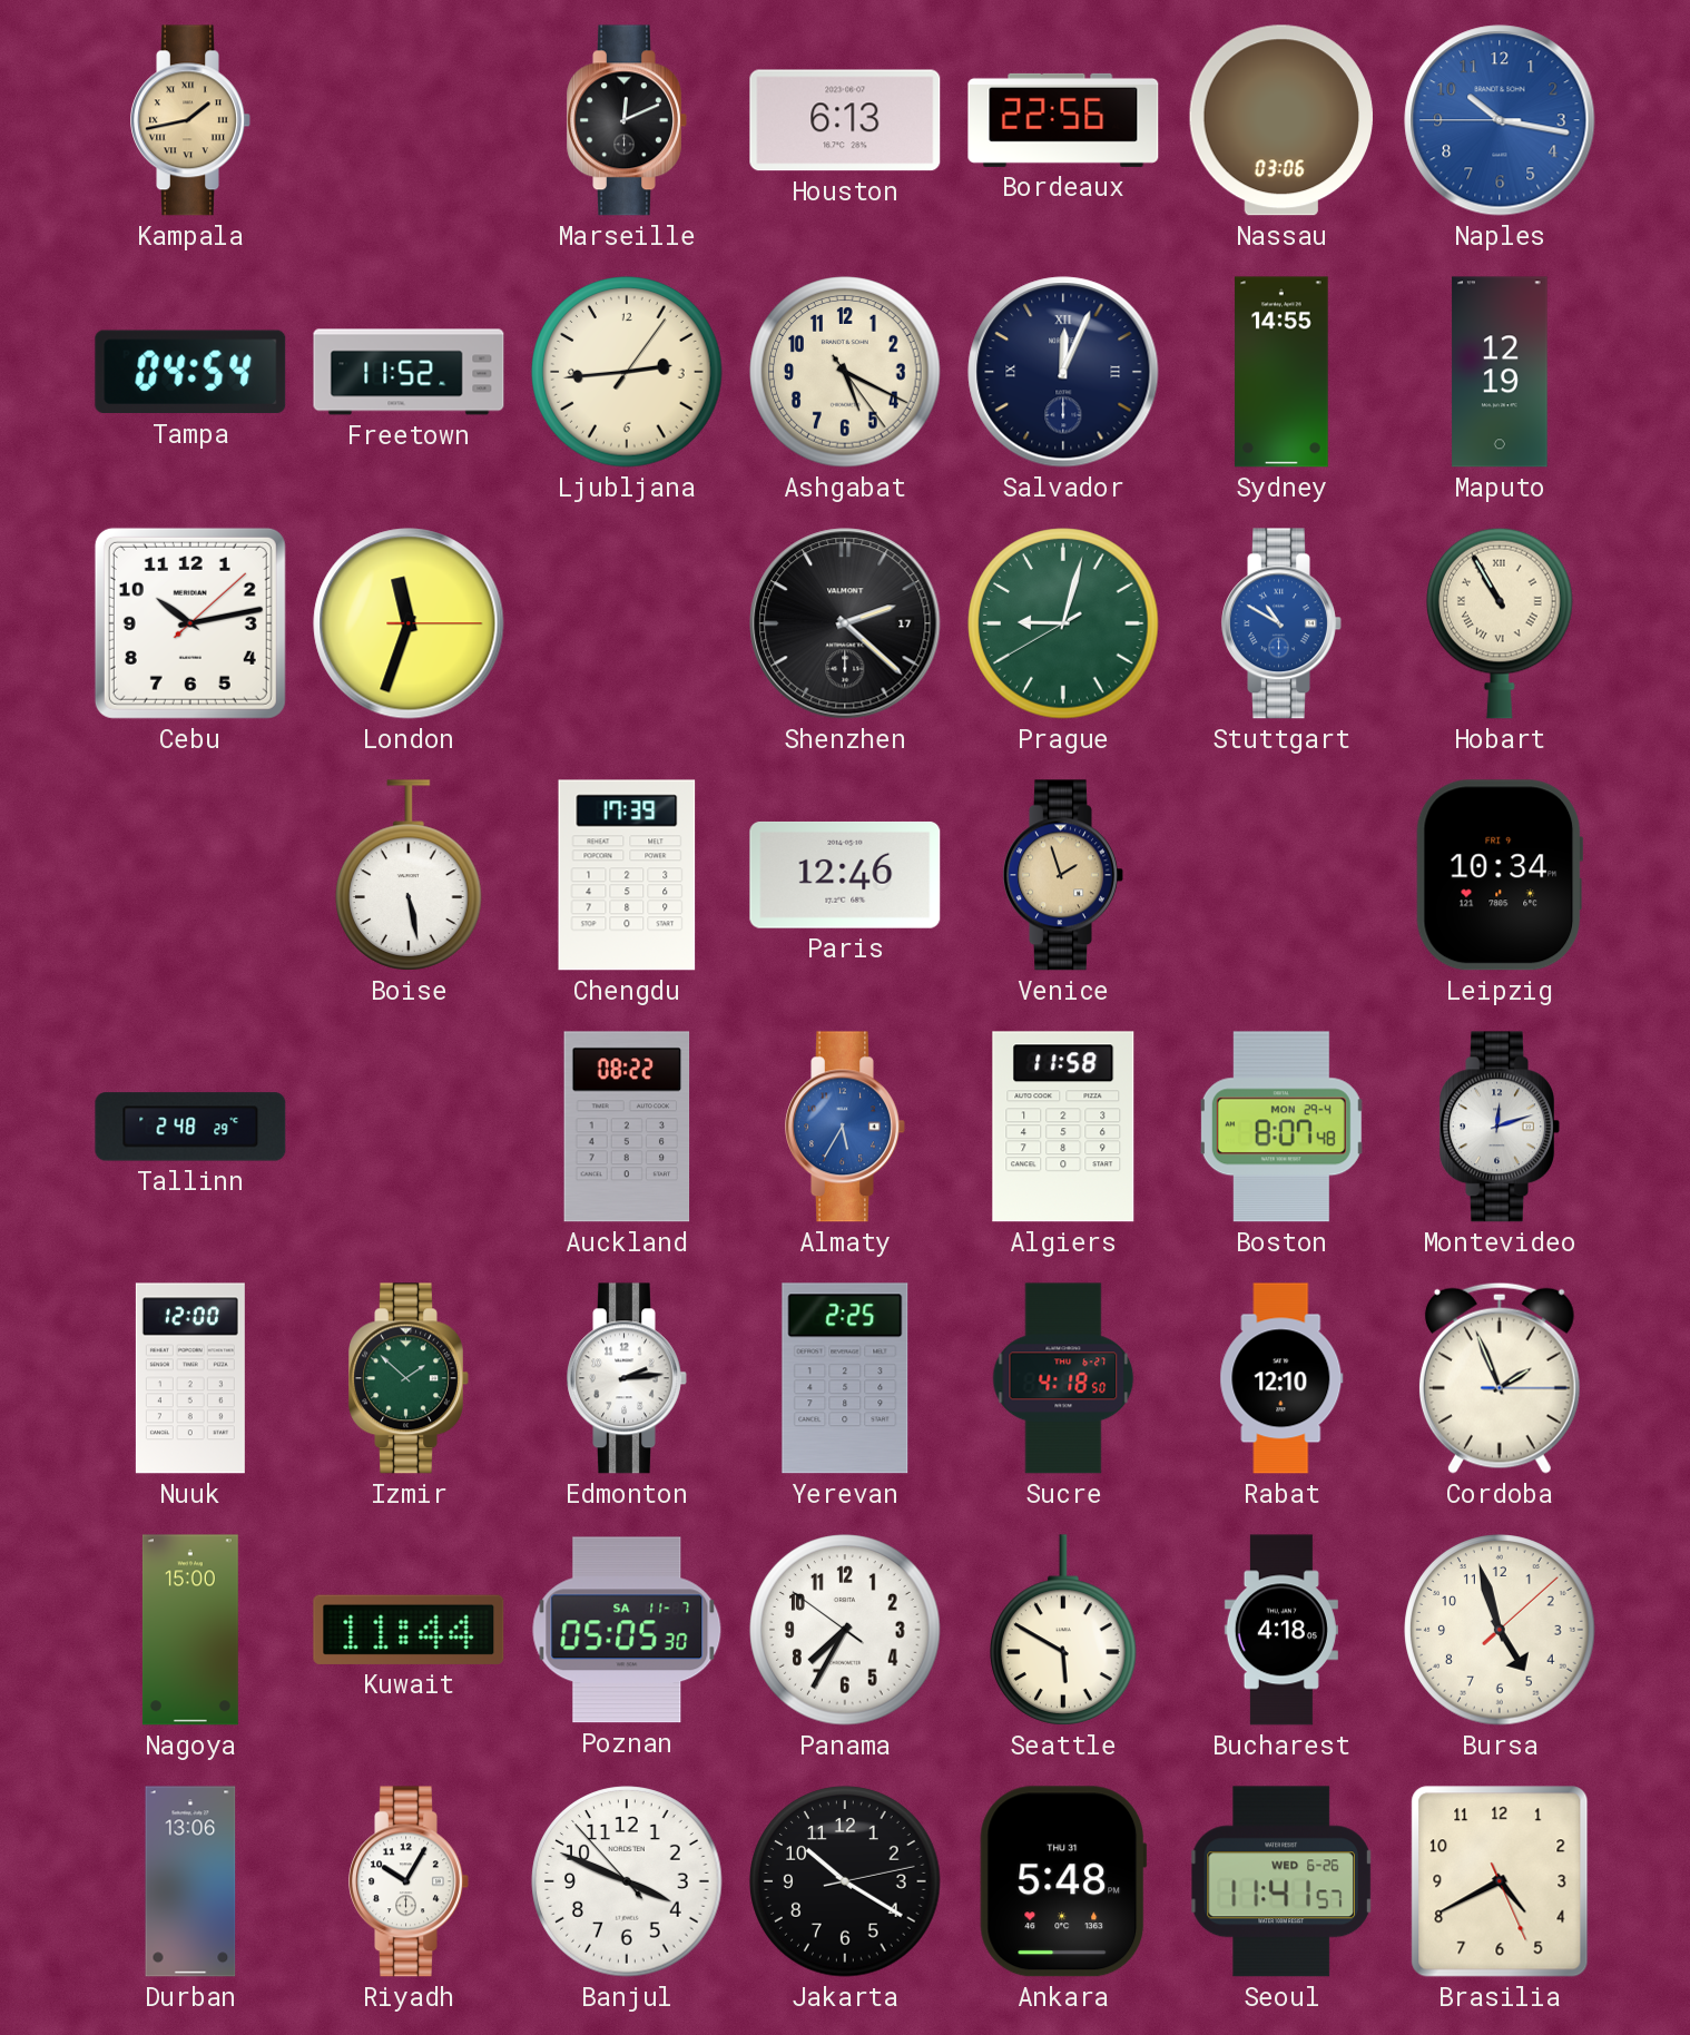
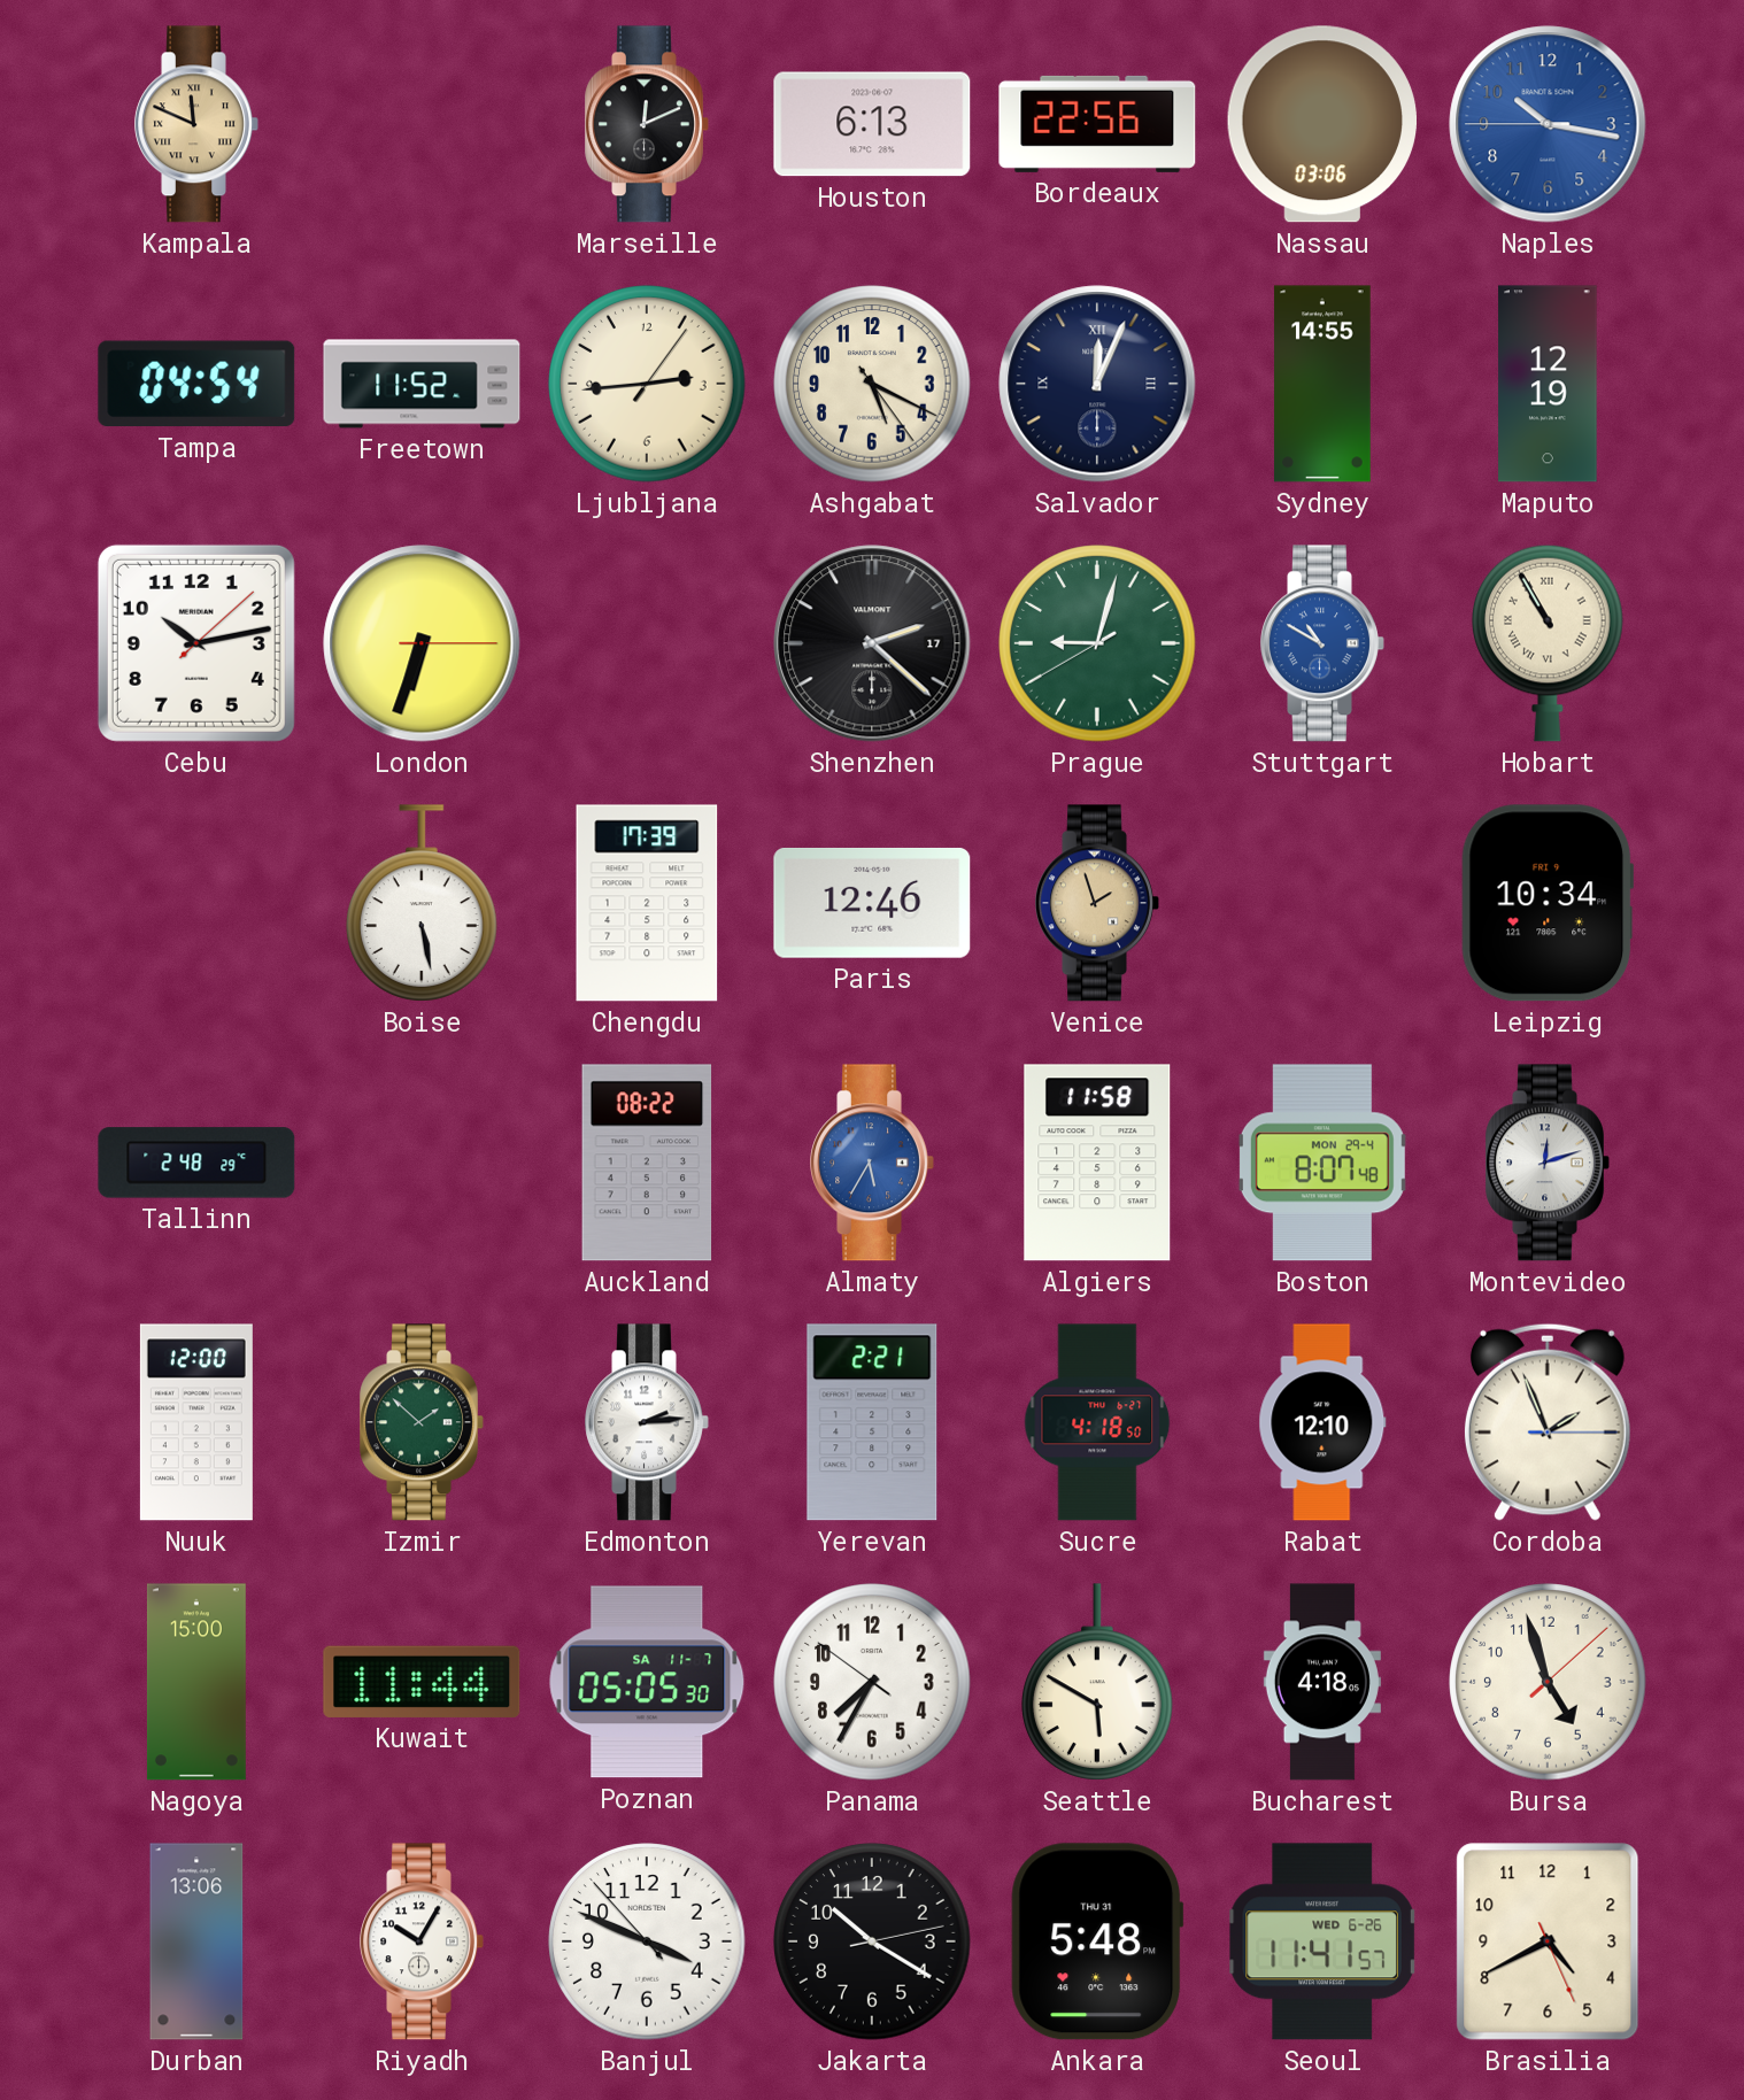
Kampala: 1:43 -> 11:49
London: 11:33 -> 6:33
Yerevan: 2:25 -> 2:21
